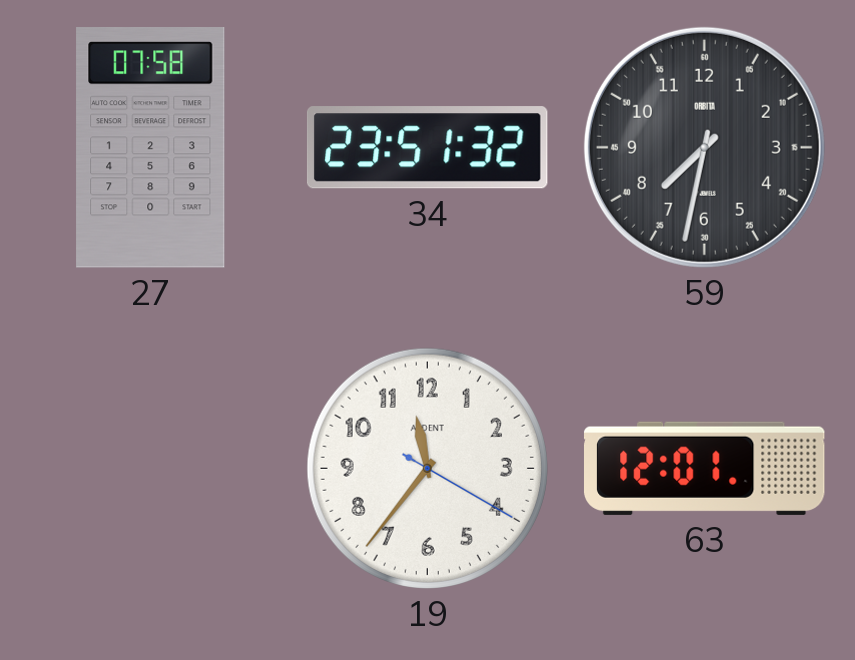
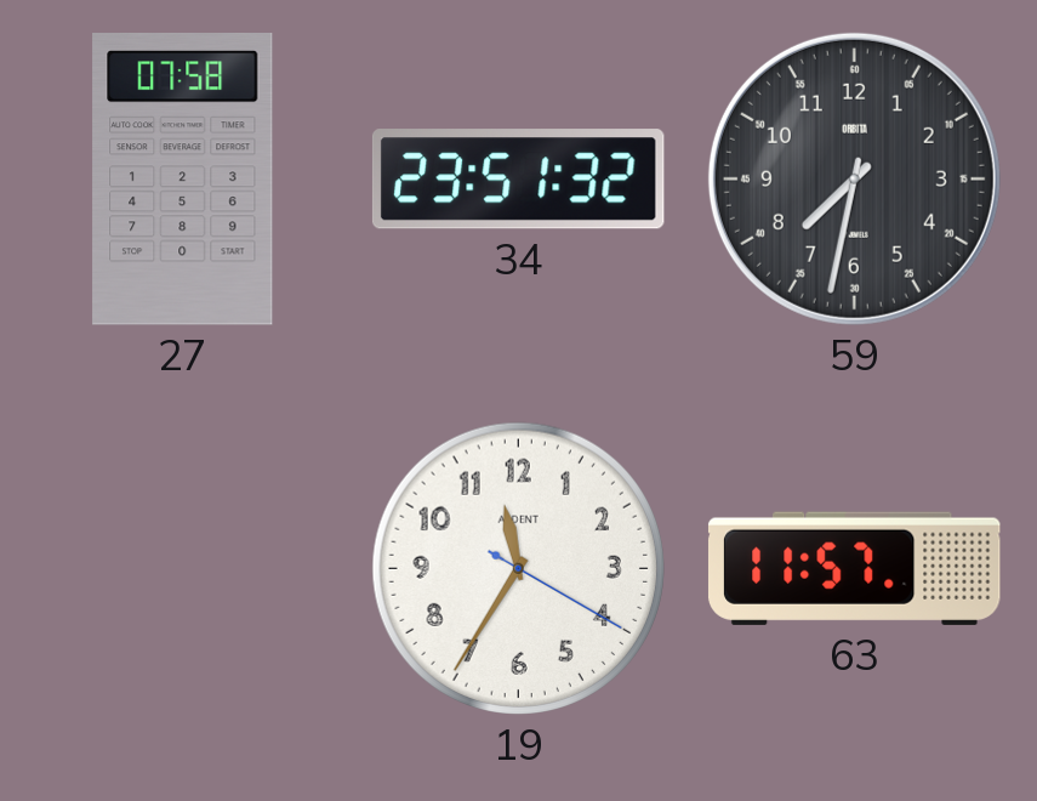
19: 11:36 -> 11:35
63: 12:01 -> 11:57
